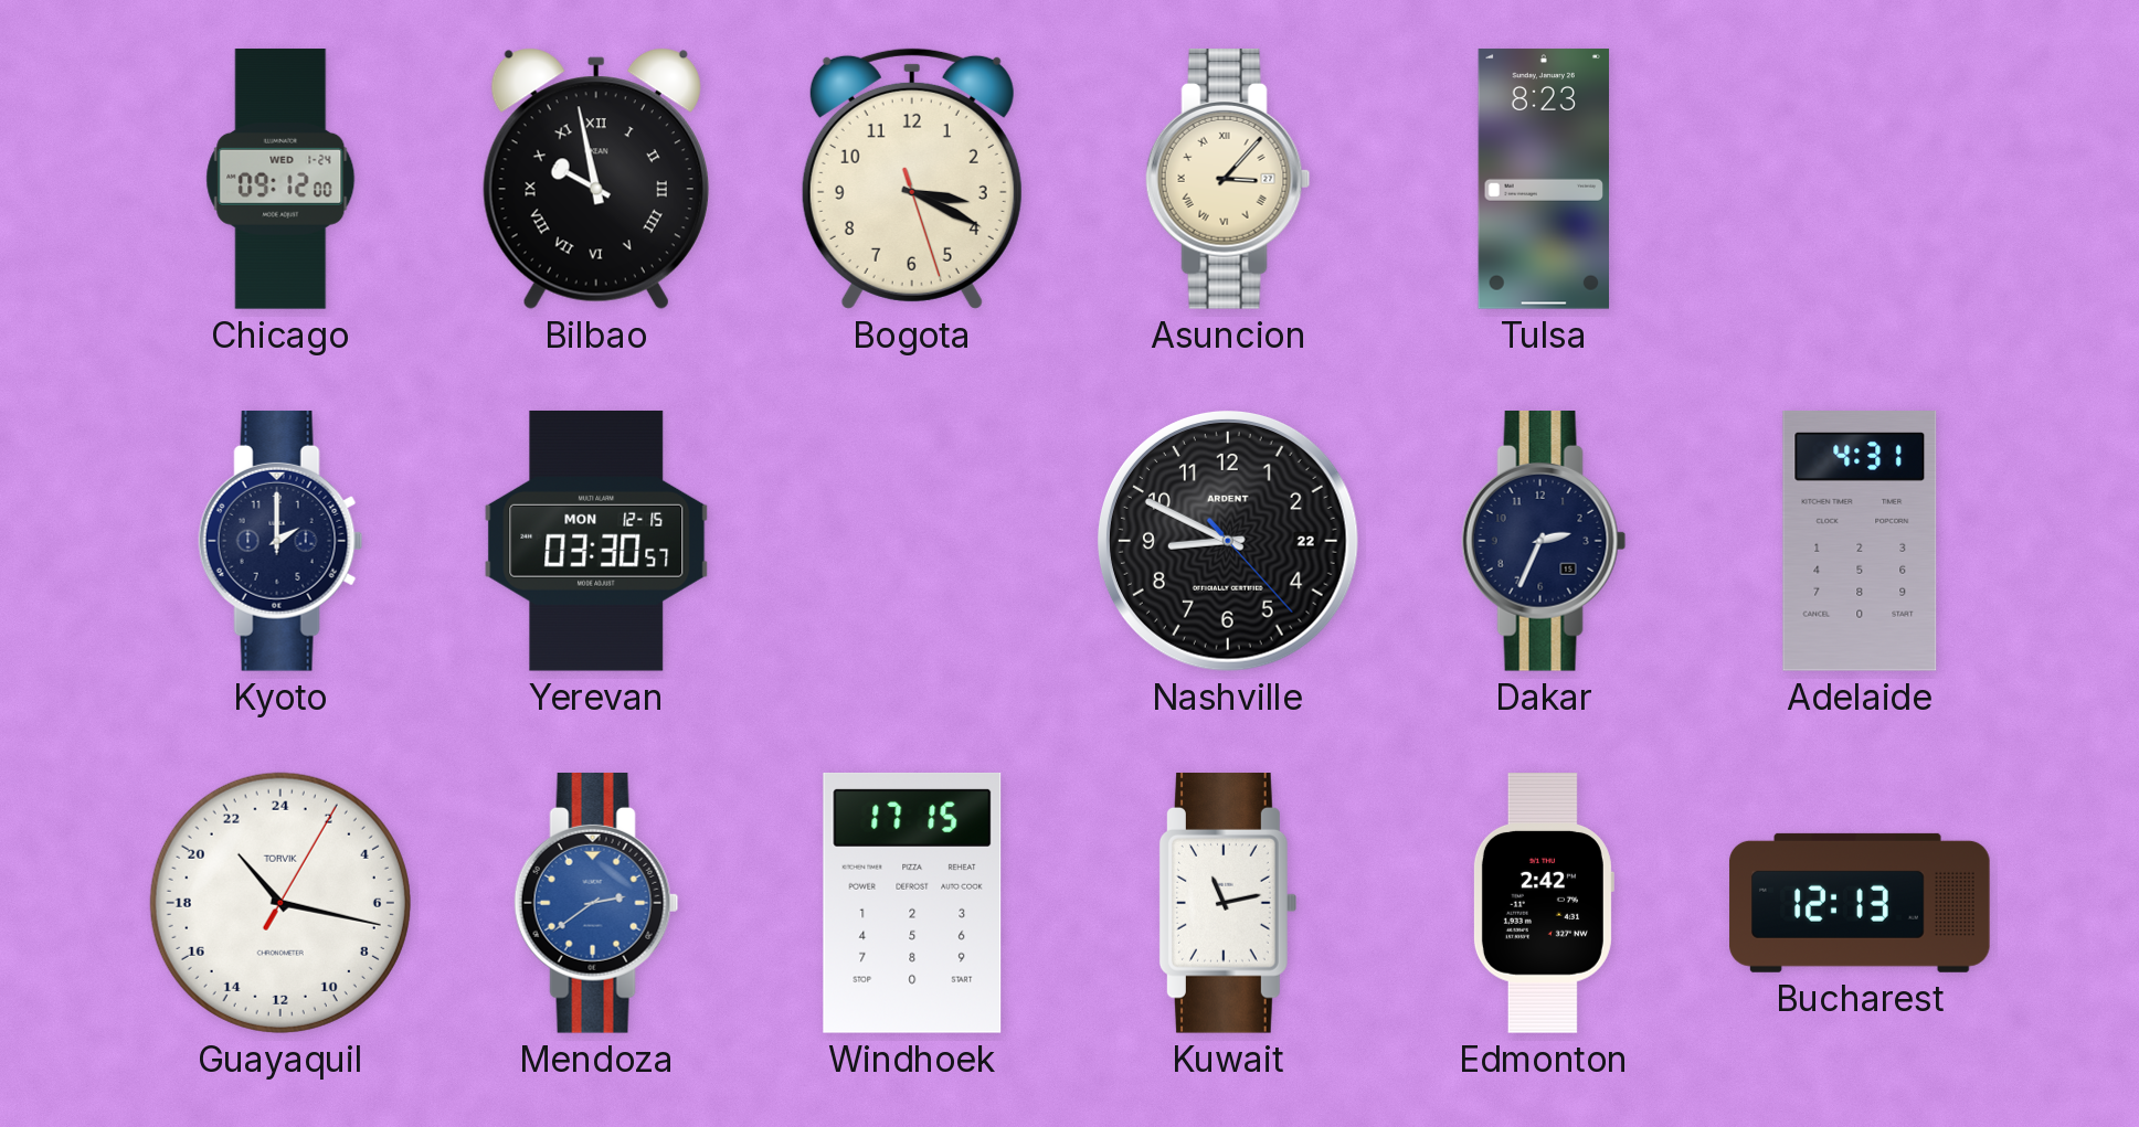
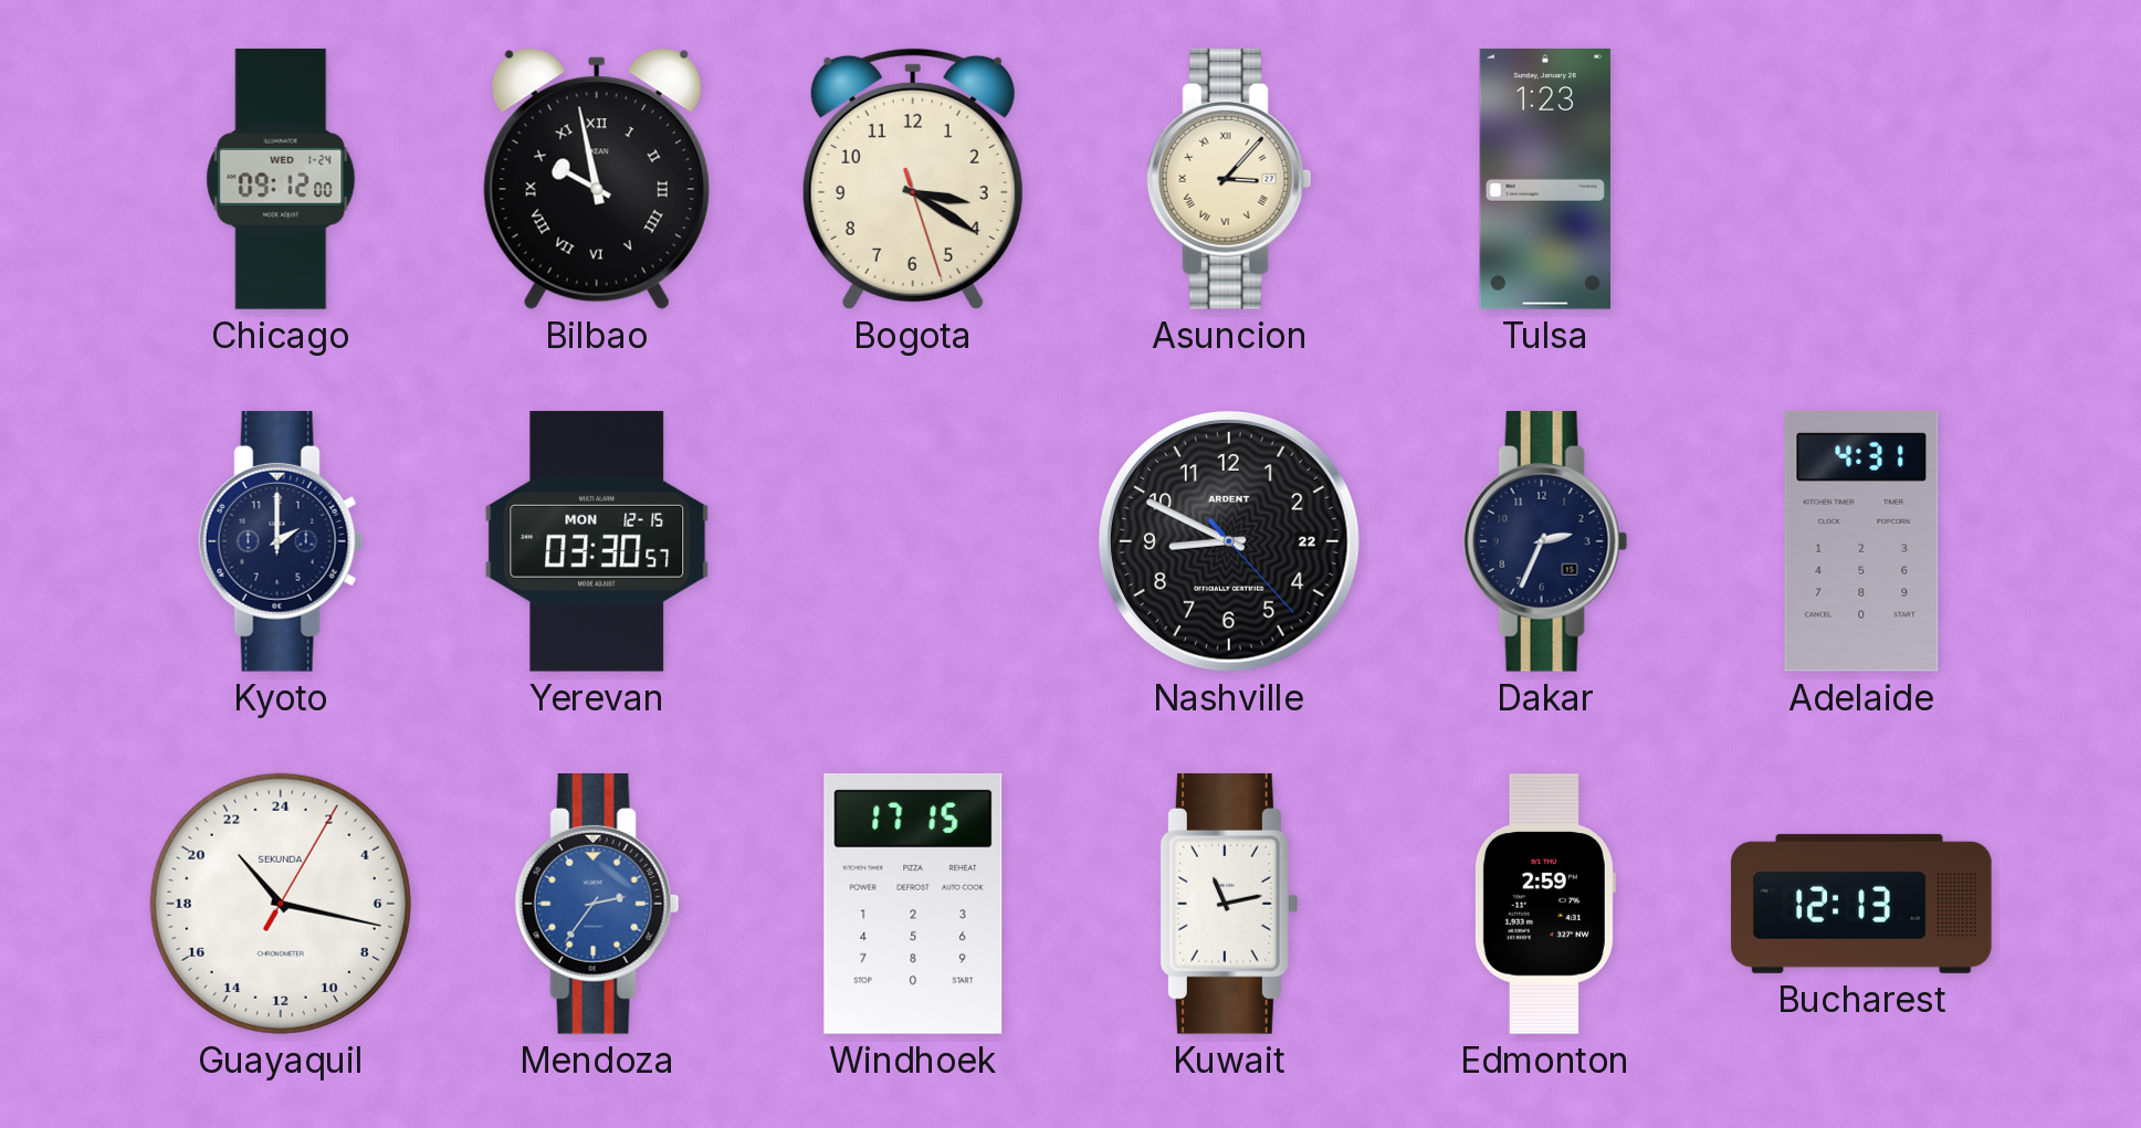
Bogota: 3:19 -> 3:20
Tulsa: 8:23 -> 1:23
Guayaquil brand: TORVIK -> SEKUNDA
Mendoza: 2:39 -> 2:36
Edmonton: 2:42 -> 2:59
